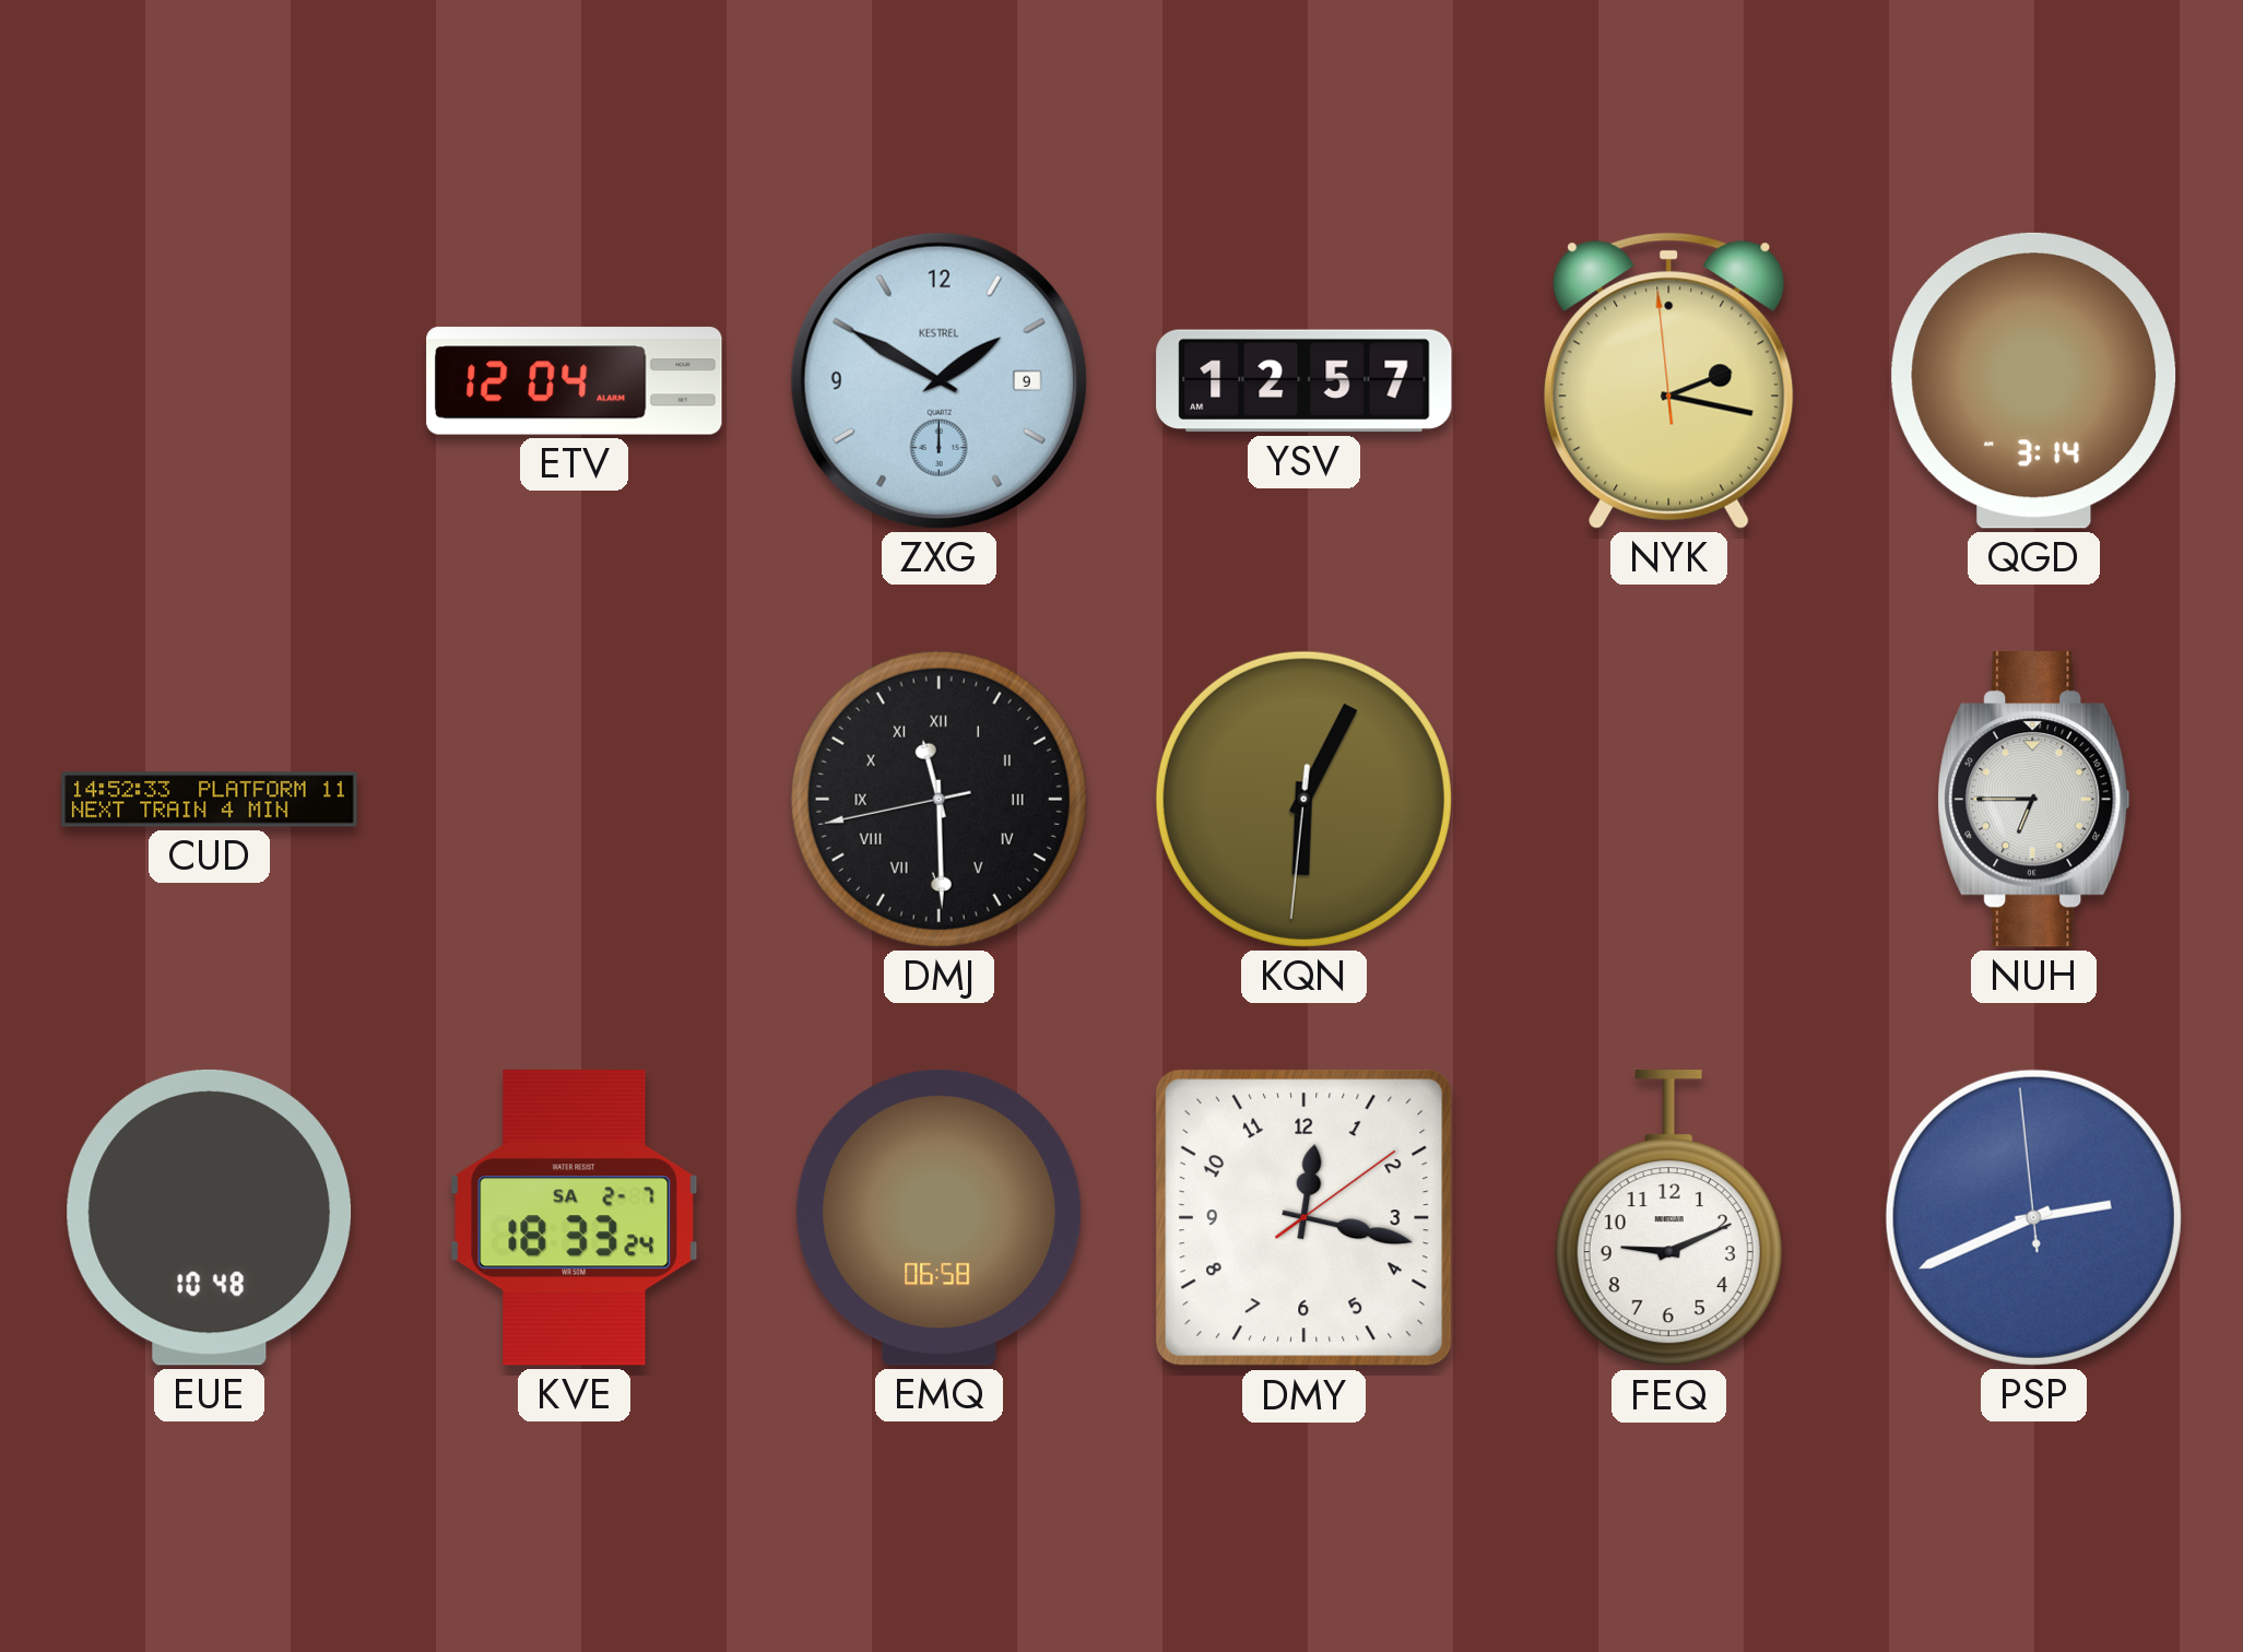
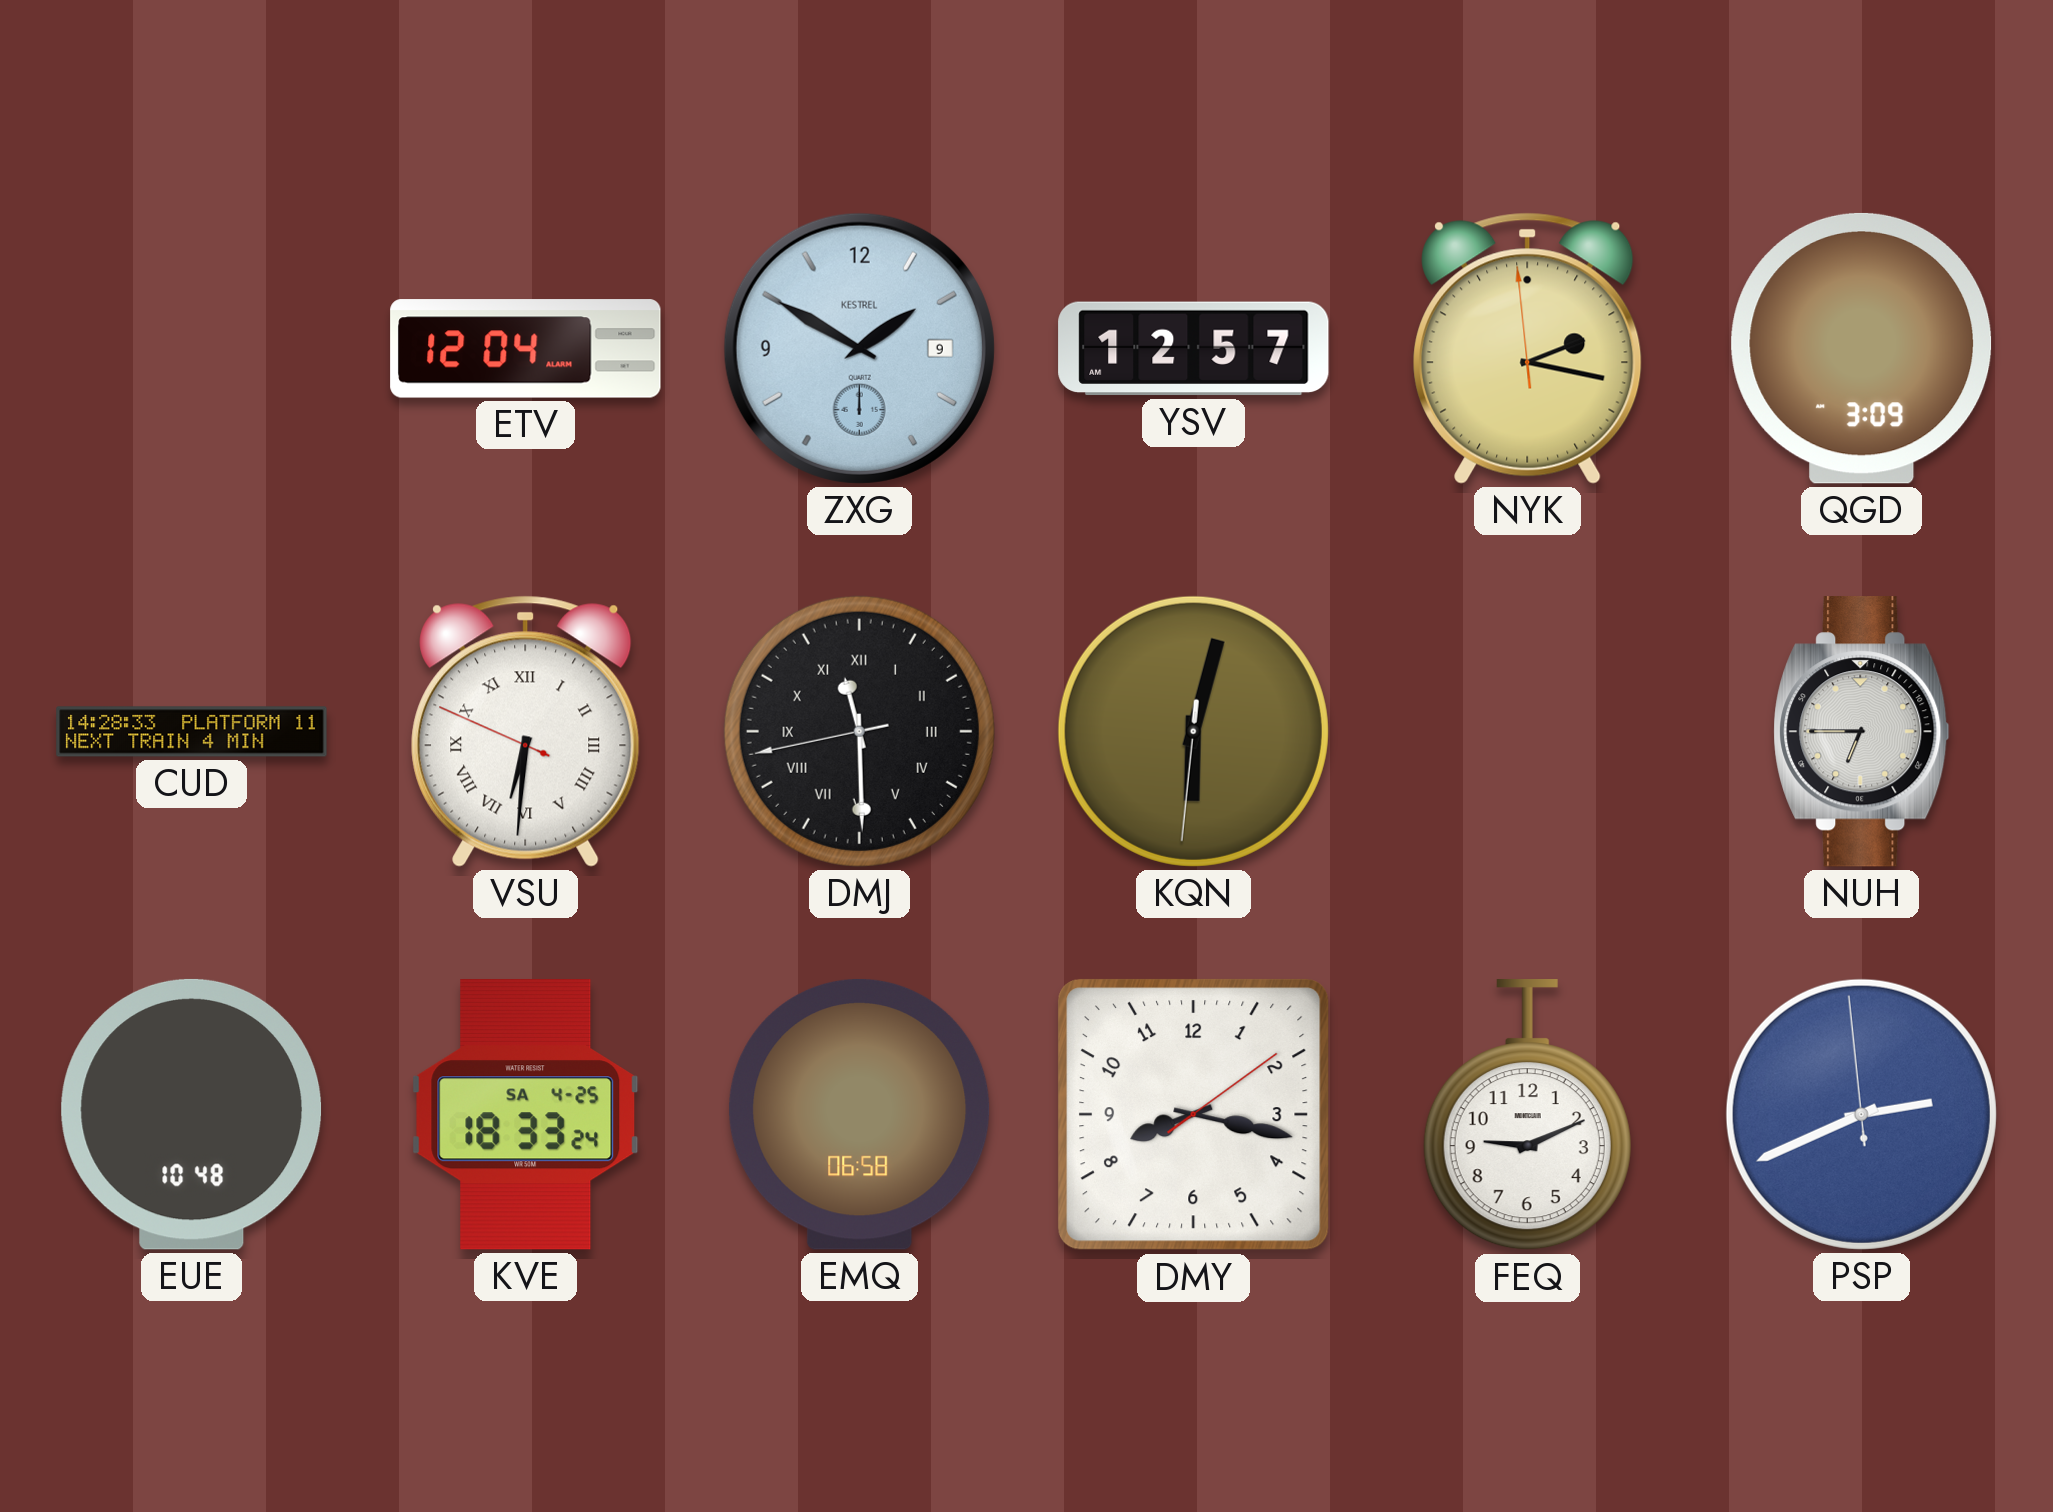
QGD: 3:14 -> 3:09
CUD: 14:52 -> 14:28
VSU: none -> 6:30
KQN: 6:04 -> 6:02
KVE date: SA 2-7 -> SA 4-25
DMY: 12:17 -> 8:17
